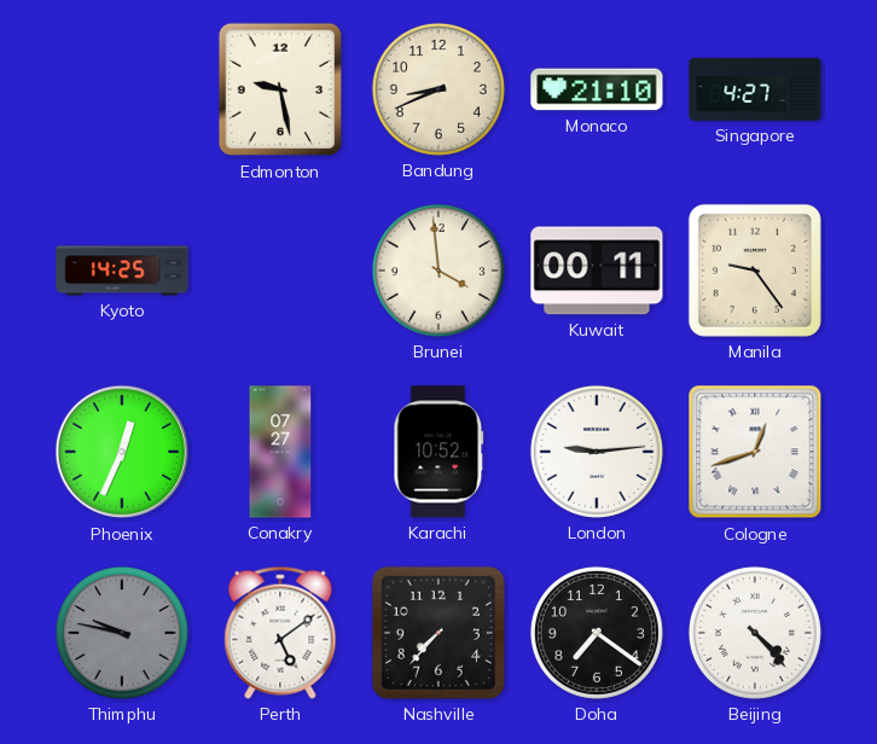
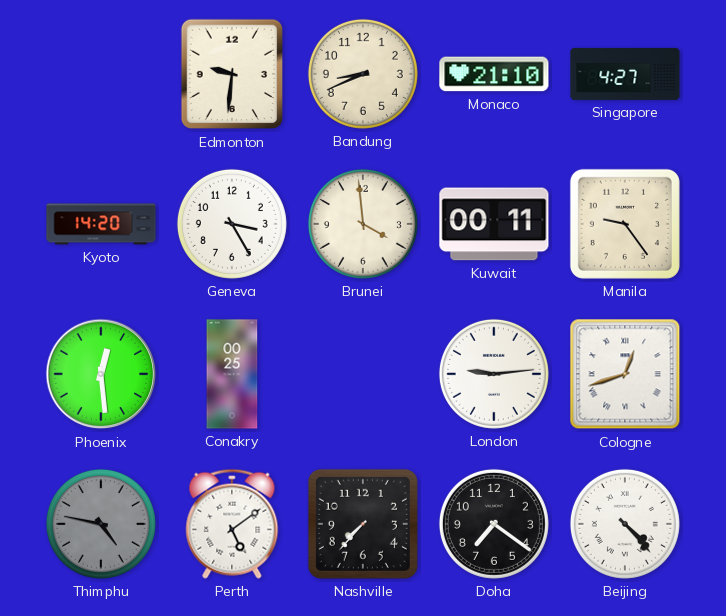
Edmonton: 9:28 -> 9:31
Kyoto: 14:25 -> 14:20
Geneva: none -> 3:25
Phoenix: 12:34 -> 12:29
Conakry: 07:27 -> 00:25
Karachi: 10:52 -> none
Thimphu: 9:47 -> 4:47
